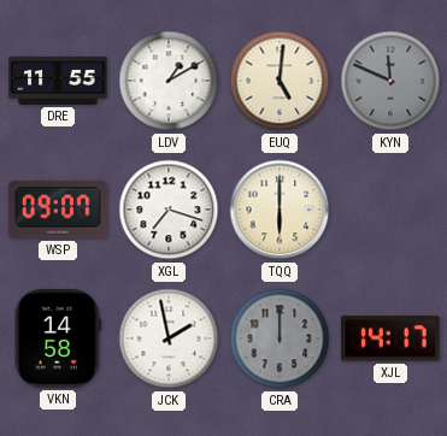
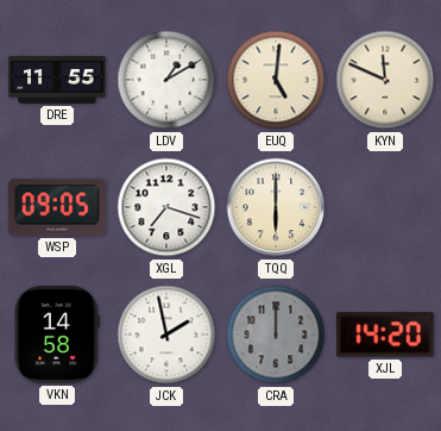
KYN dial: grey -> cream
WSP: 09:07 -> 09:05
XJL: 14:17 -> 14:20
